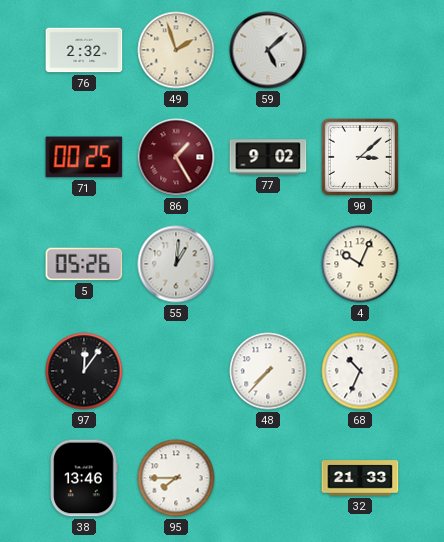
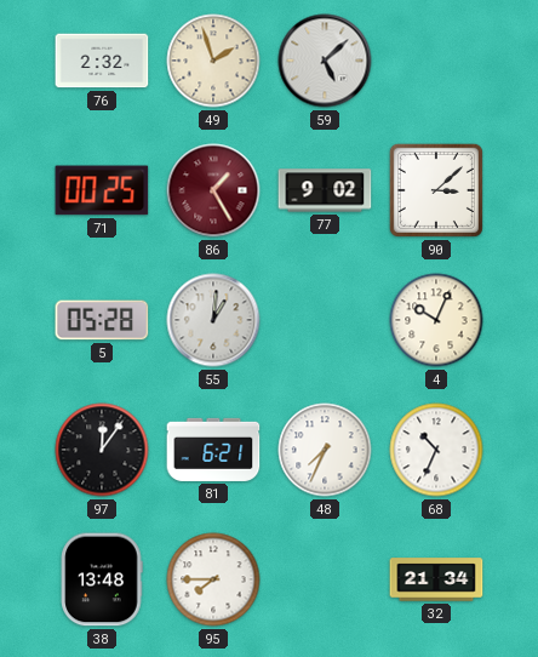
5: 05:26 -> 05:28
81: none -> 6:21
48: 7:37 -> 7:34
38: 13:46 -> 13:48
32: 21:33 -> 21:34
